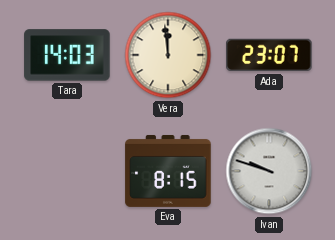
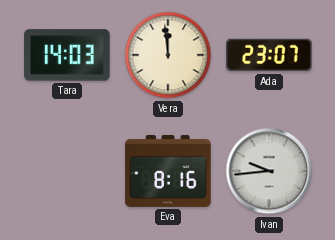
Eva: 8:15 -> 8:16
Ivan: 9:48 -> 9:44
